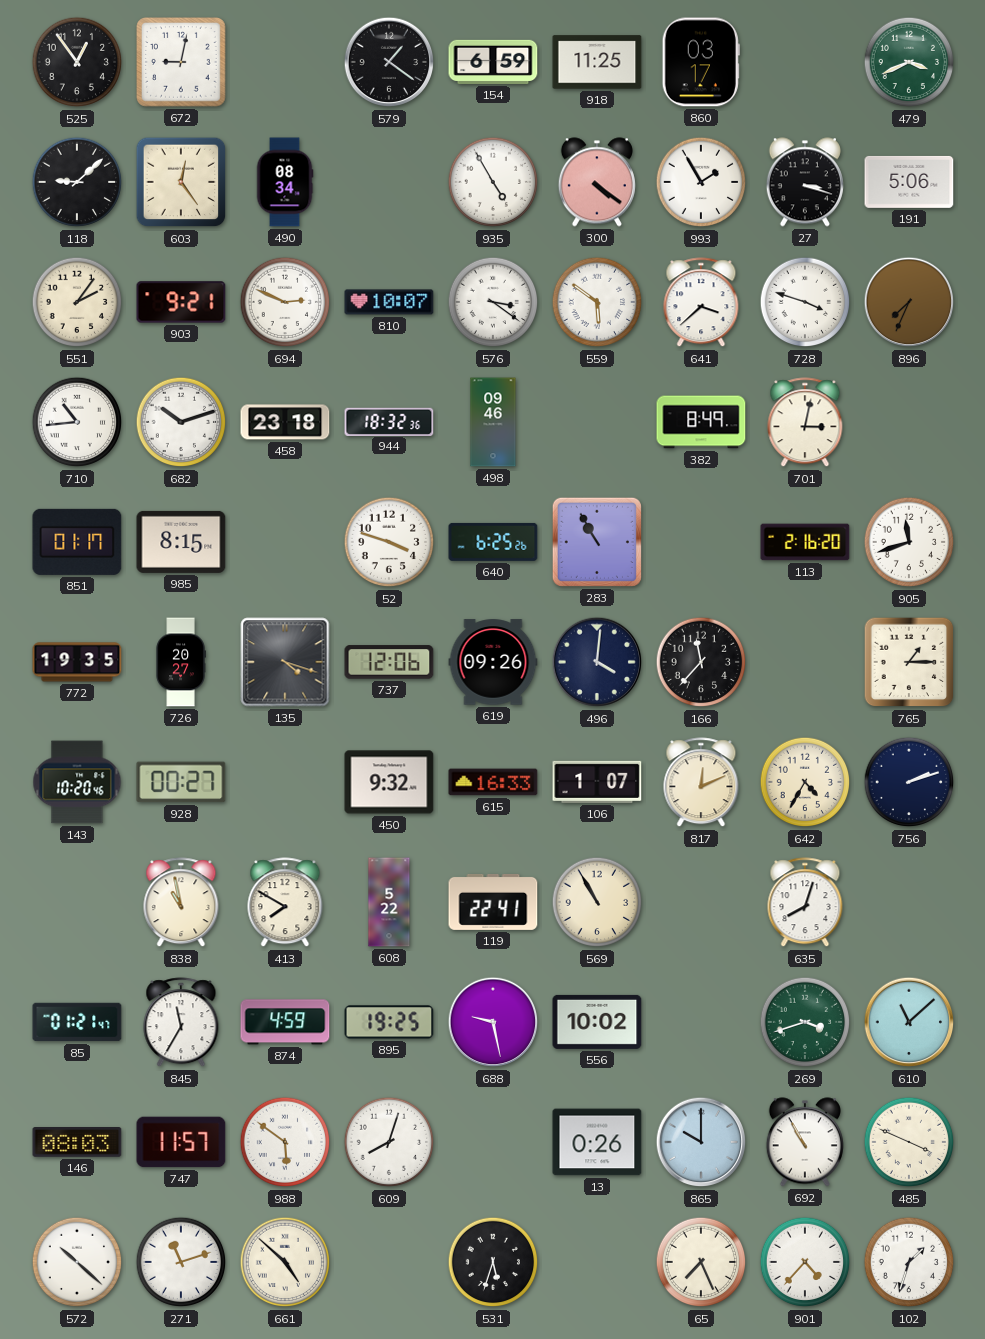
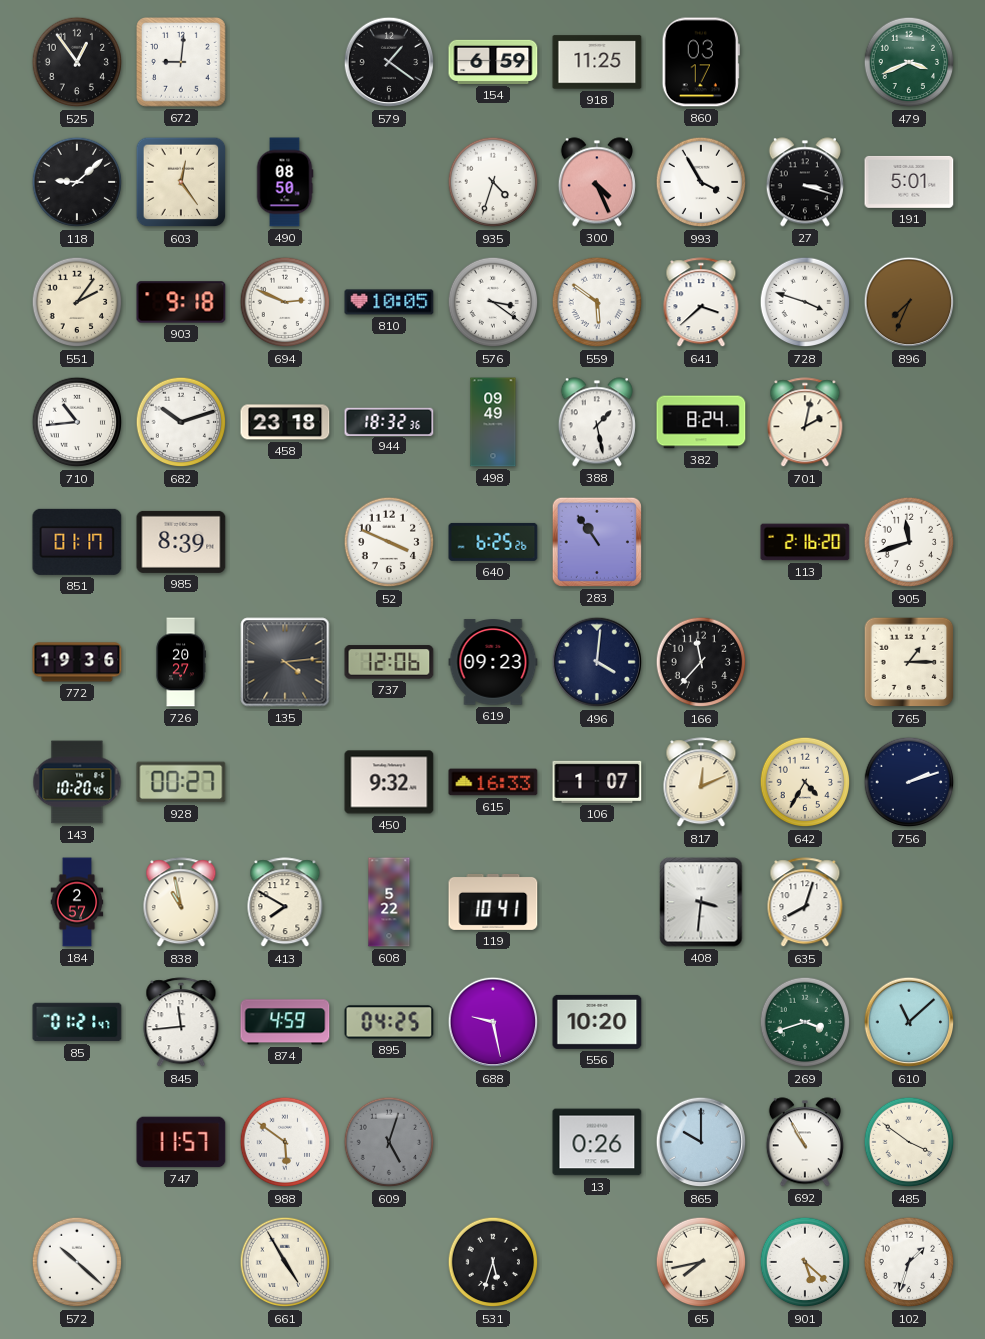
672: 9:02 -> 9:01
490: 08:34 -> 08:50
935: 4:55 -> 4:33
300: 4:21 -> 4:26
993: 1:55 -> 3:55
191: 5:06 -> 5:01
903: 9:21 -> 9:18
810: 10:07 -> 10:05
498: 09:46 -> 09:49
388: none -> 1:28
382: 8:49 -> 8:24
701: 3:02 -> 2:02
985: 8:15 -> 8:39
52: 3:48 -> 3:49
283: 10:55 -> 10:54
772: 19:35 -> 19:36
135: 4:18 -> 4:14
619: 09:26 -> 09:23
184: none -> 2:57
119: 22:41 -> 10:41
569: 10:55 -> none
408: none -> 3:31
845: 11:35 -> 11:44
895: 19:25 -> 04:25
556: 10:02 -> 10:20
146: 08:03 -> none
609: 8:03 -> 5:03
609 dial: white -> grey
485: 3:49 -> 3:51
271: 11:12 -> none
661: 4:52 -> 4:55
65: 7:26 -> 7:43
901: 4:37 -> 5:22
